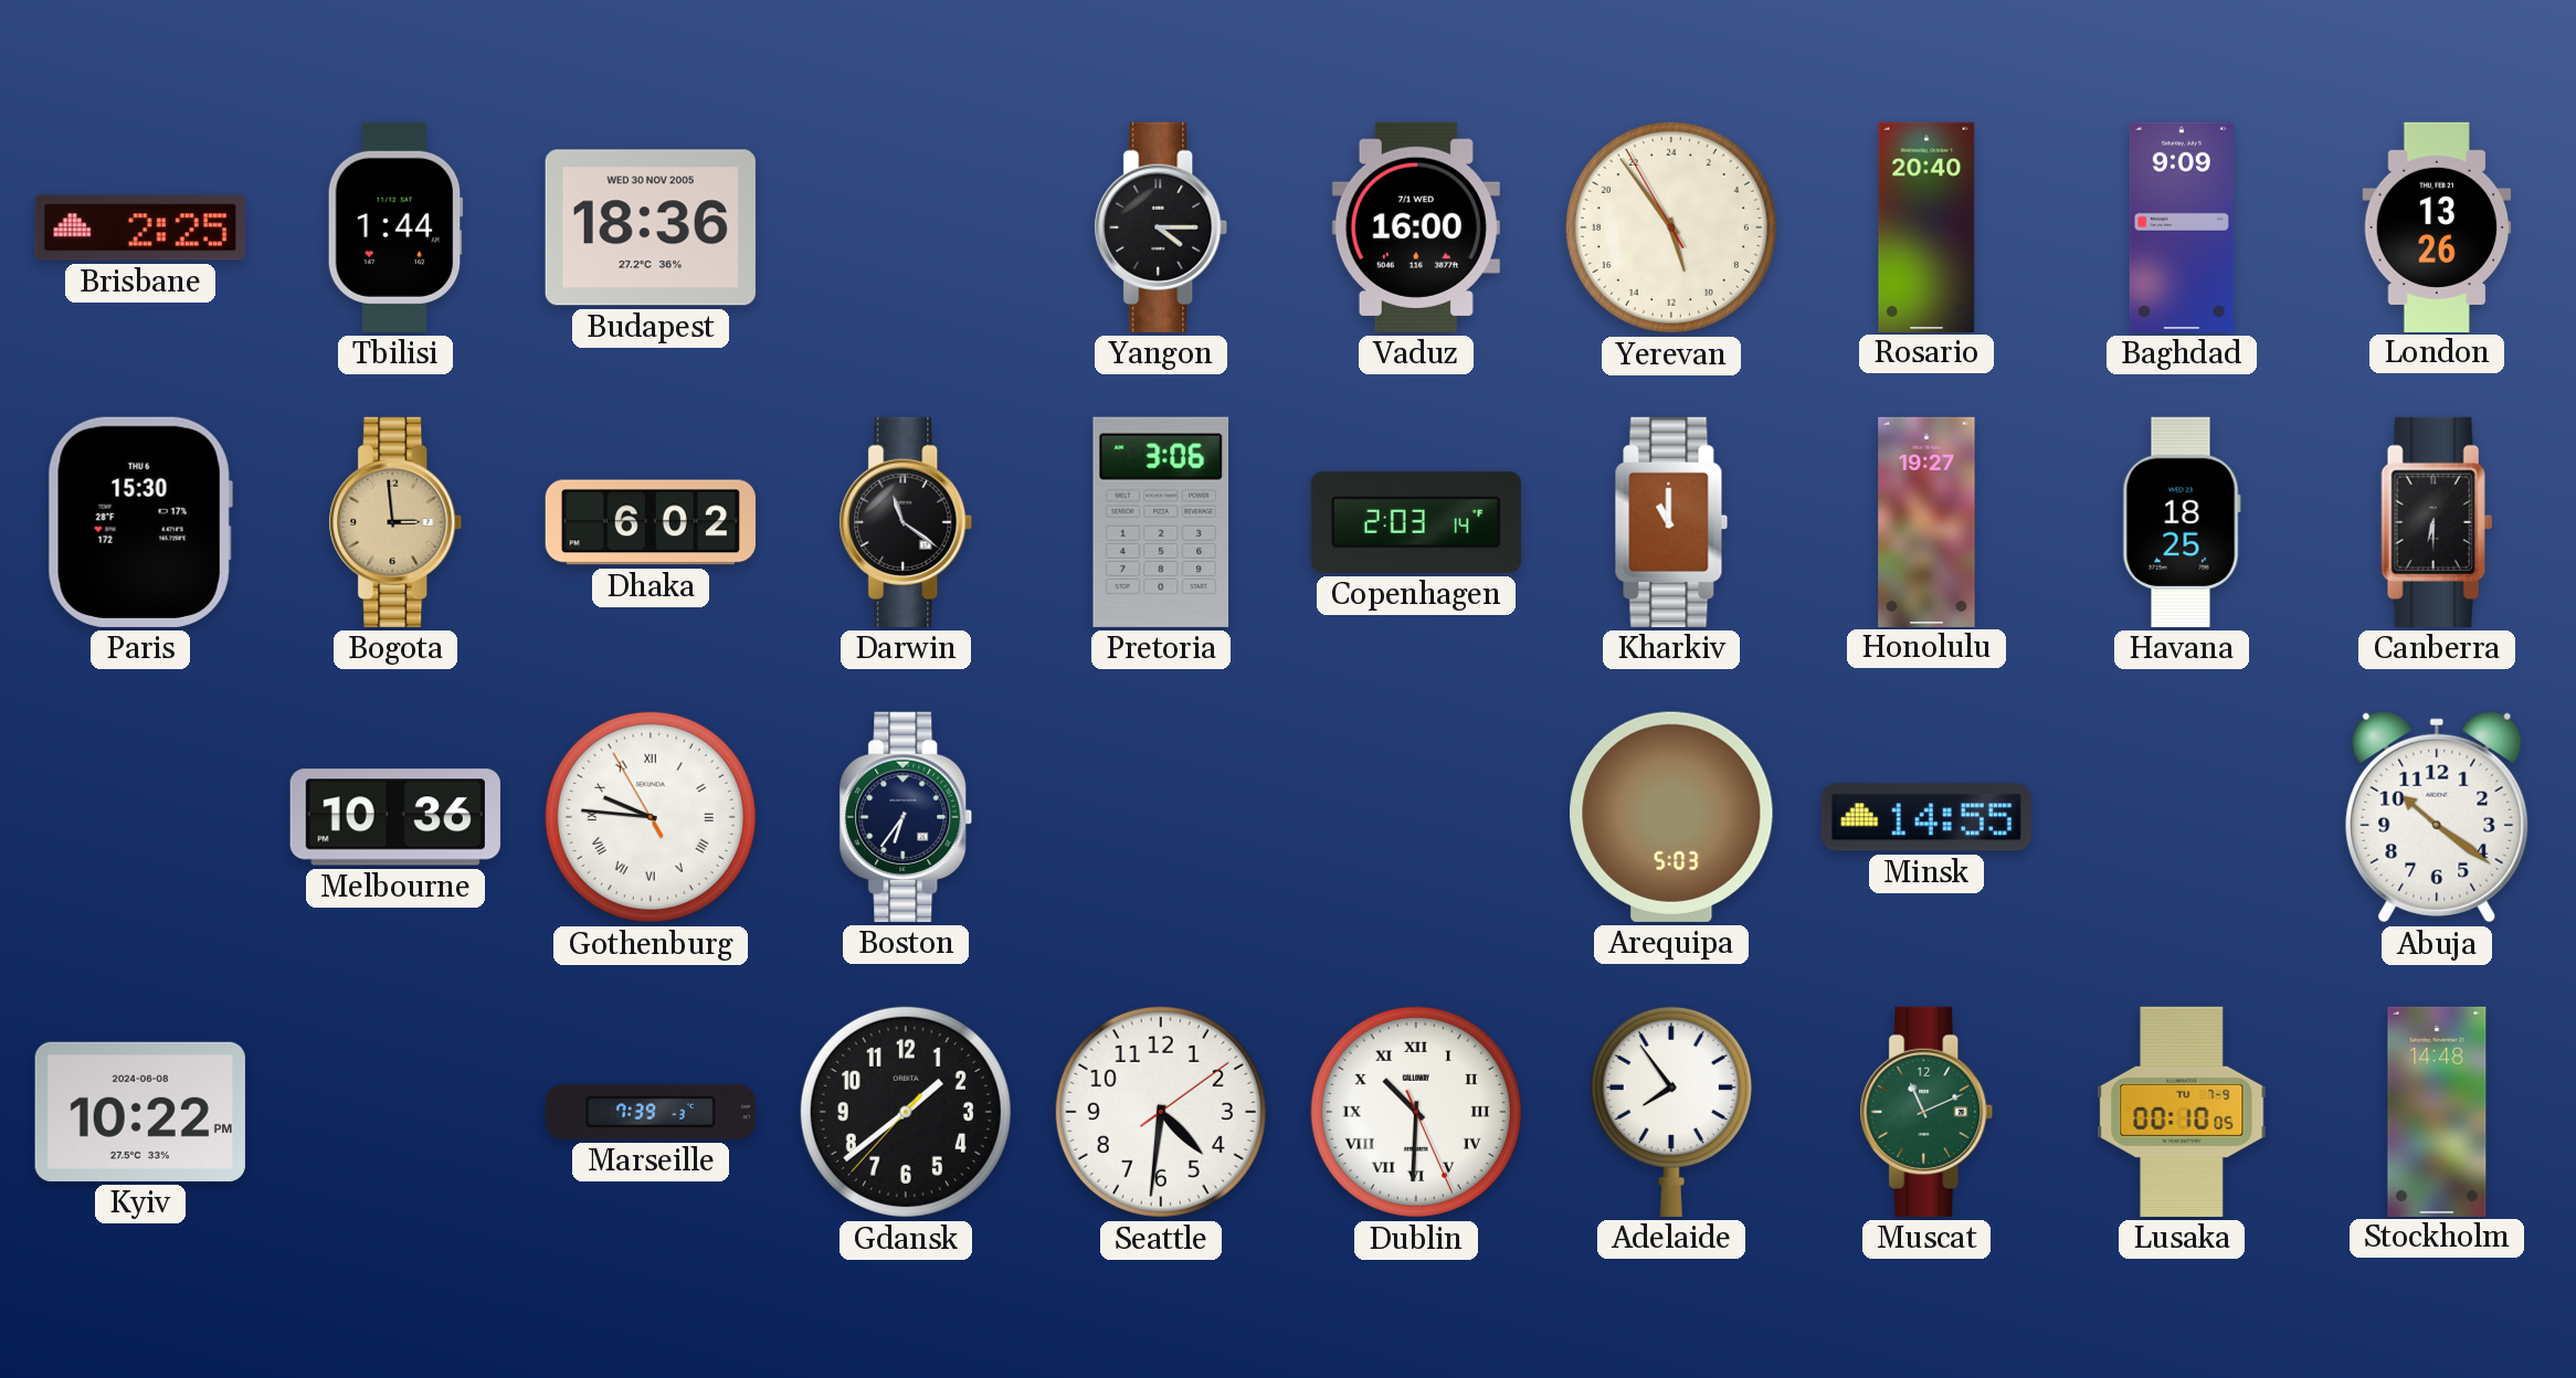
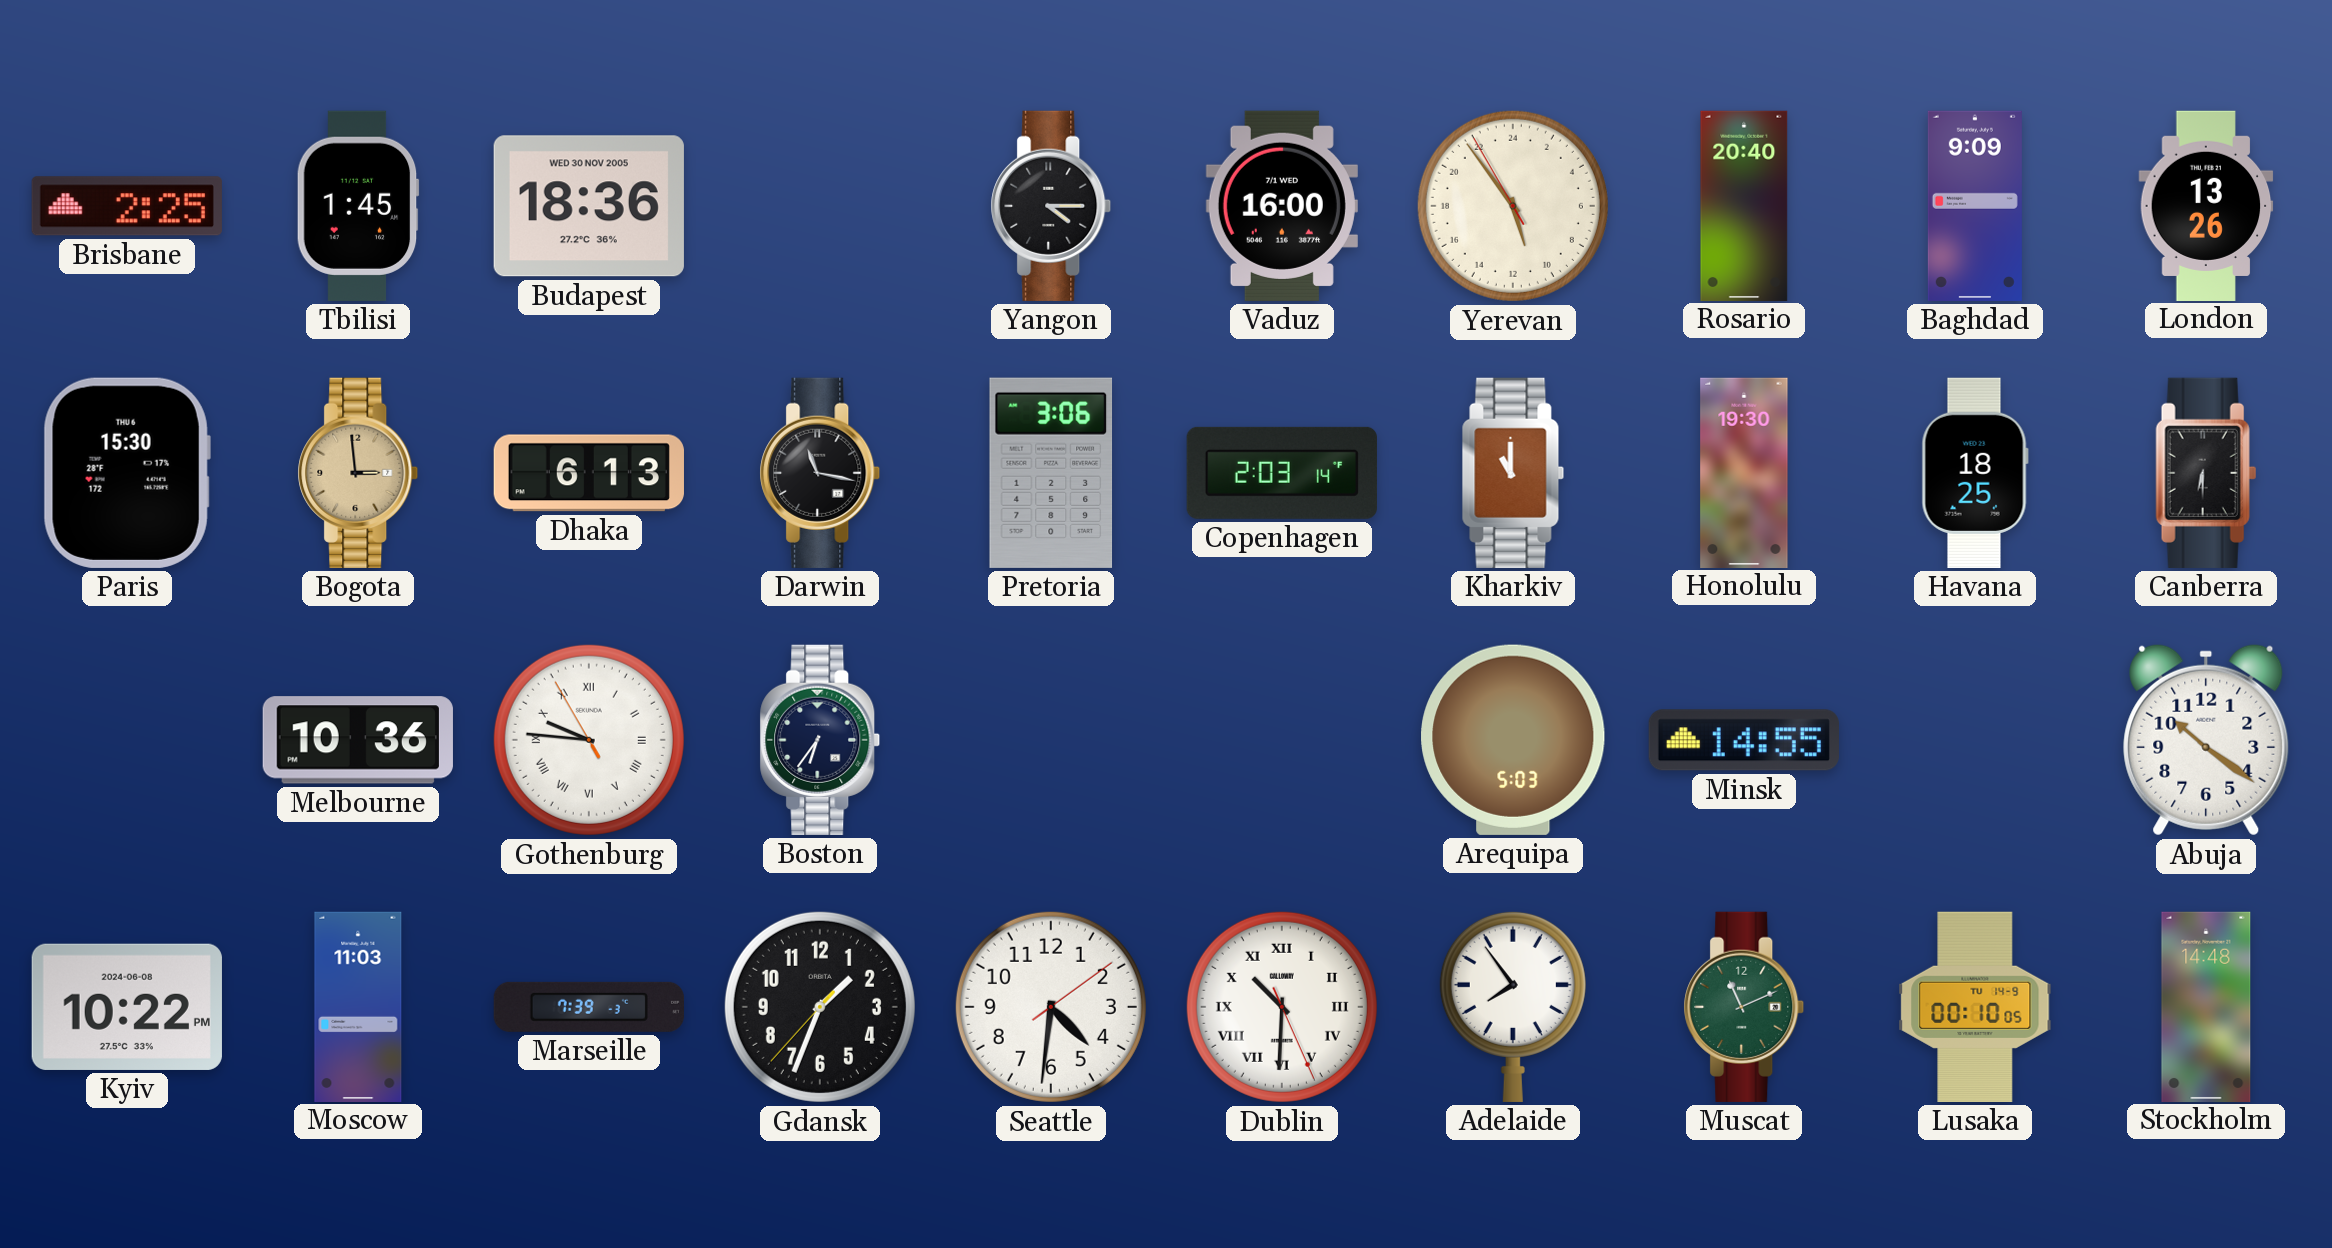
Tbilisi: 1:44 -> 1:45
Dhaka: 6:02 -> 6:13
Darwin: 11:21 -> 11:17
Honolulu: 19:27 -> 19:30
Moscow: none -> 11:03
Gdansk: 1:38 -> 1:33
Lusaka date: TU 7-9 -> TU 14-9
